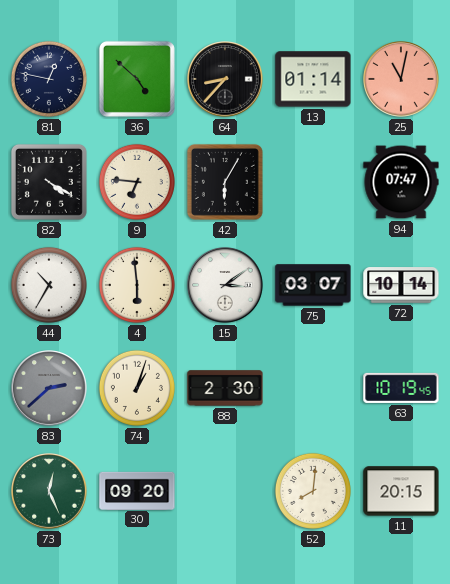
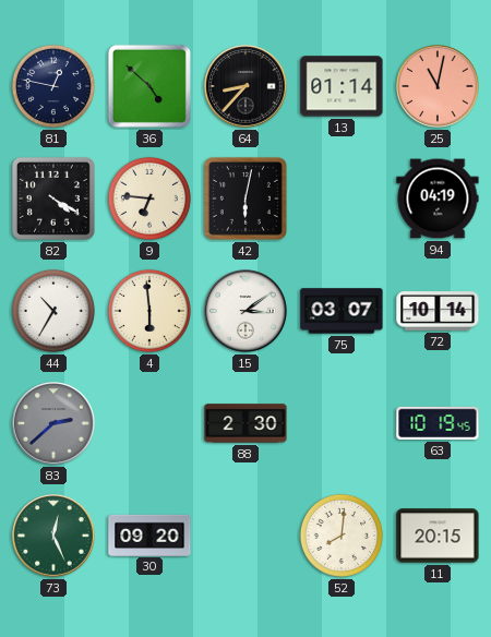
42: 6:05 -> 6:02
94: 07:47 -> 04:19
74: 1:03 -> none
